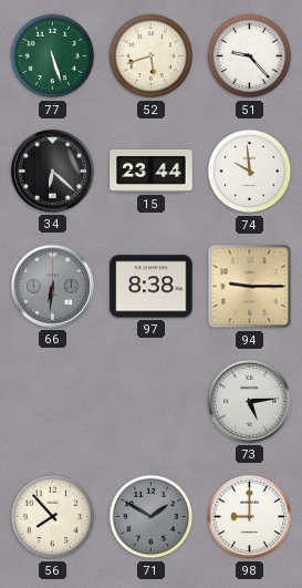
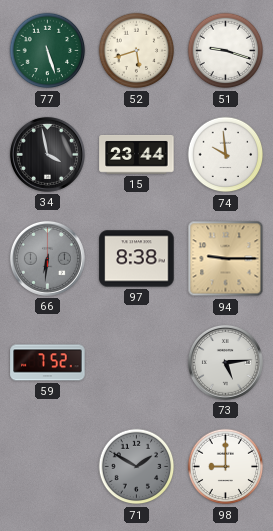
51: 9:23 -> 9:18
34: 6:22 -> 3:58
59: none -> 7:52
56: 7:53 -> none
